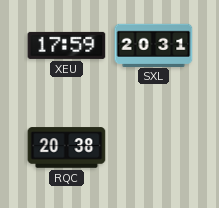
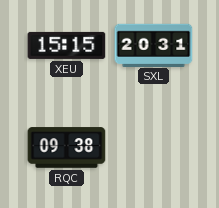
XEU: 17:59 -> 15:15
RQC: 20:38 -> 09:38
